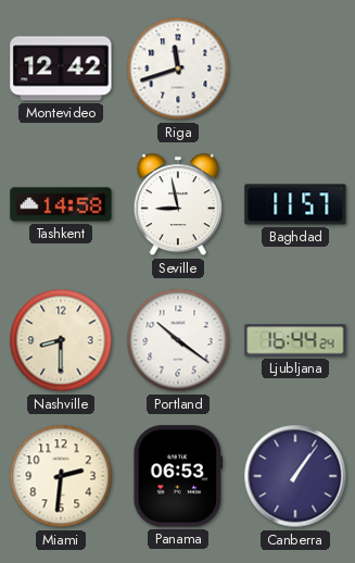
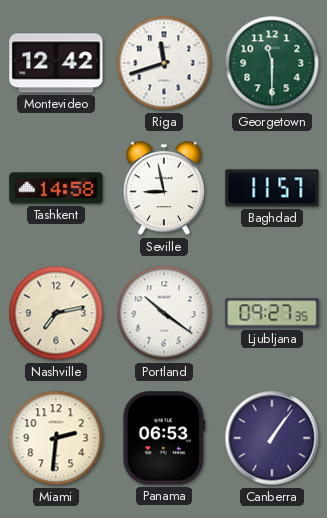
Georgetown: none -> 11:30
Nashville: 8:30 -> 7:13
Ljubljana: 16:44 -> 09:27
